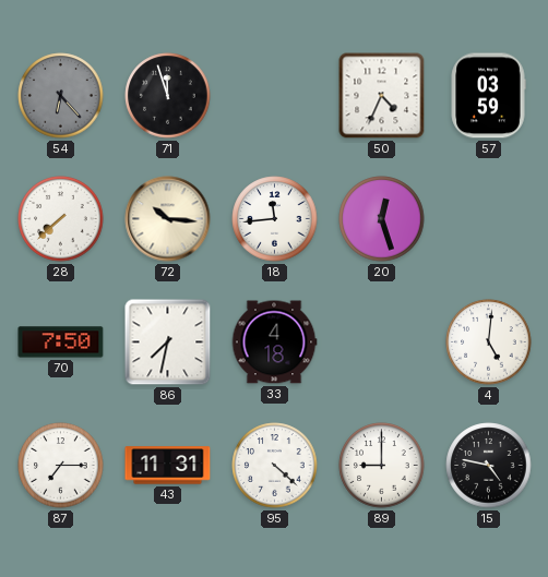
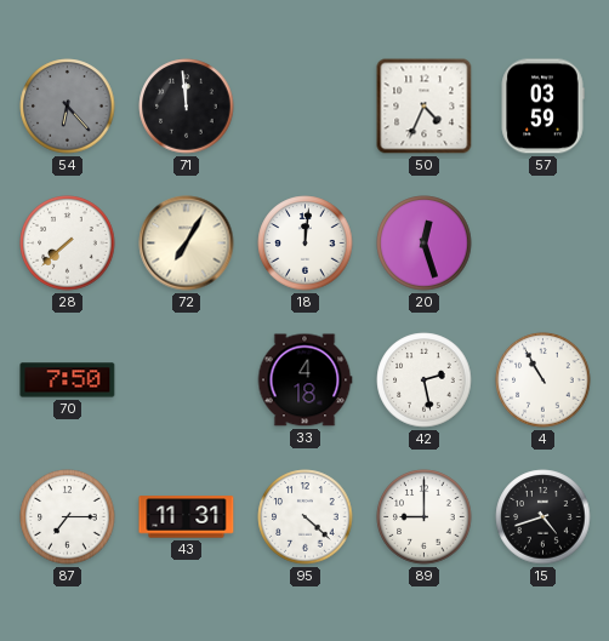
71: 11:57 -> 11:59
72: 10:16 -> 7:05
18: 11:44 -> 12:01
86: 7:32 -> none
42: none -> 2:28
4: 5:01 -> 10:55
15: 4:47 -> 4:42
